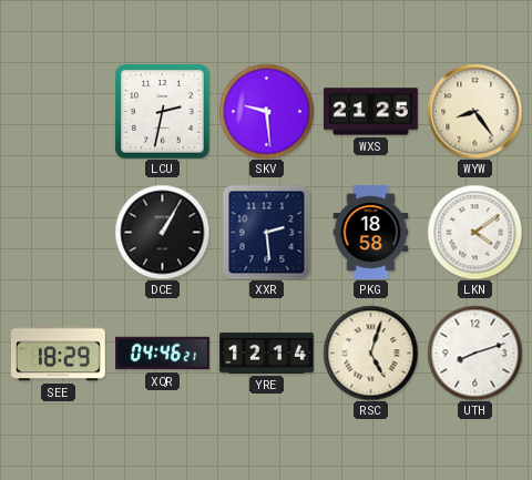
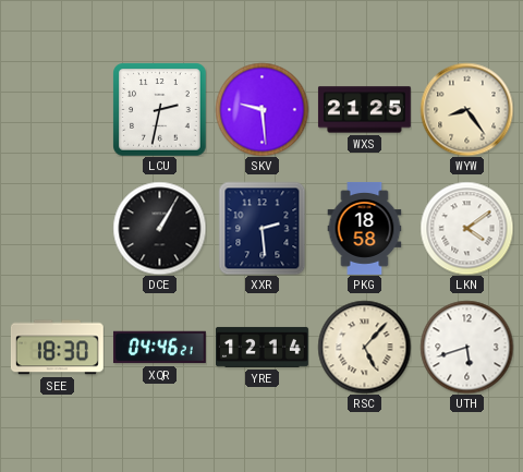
SEE: 18:29 -> 18:30
RSC: 5:03 -> 5:07
UTH: 8:12 -> 5:42
